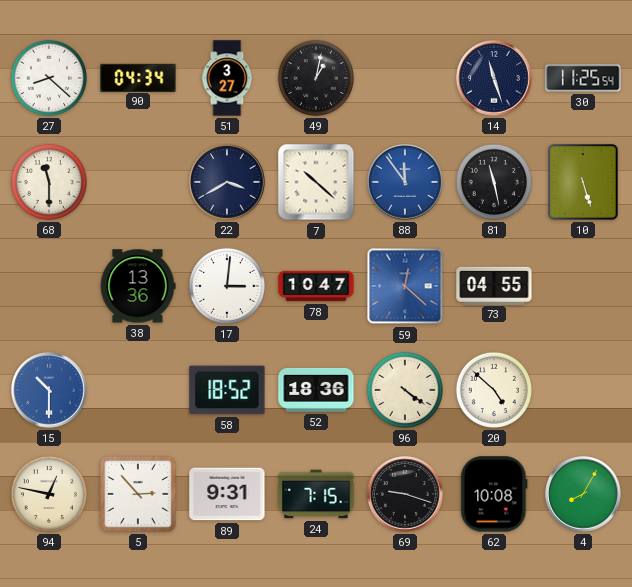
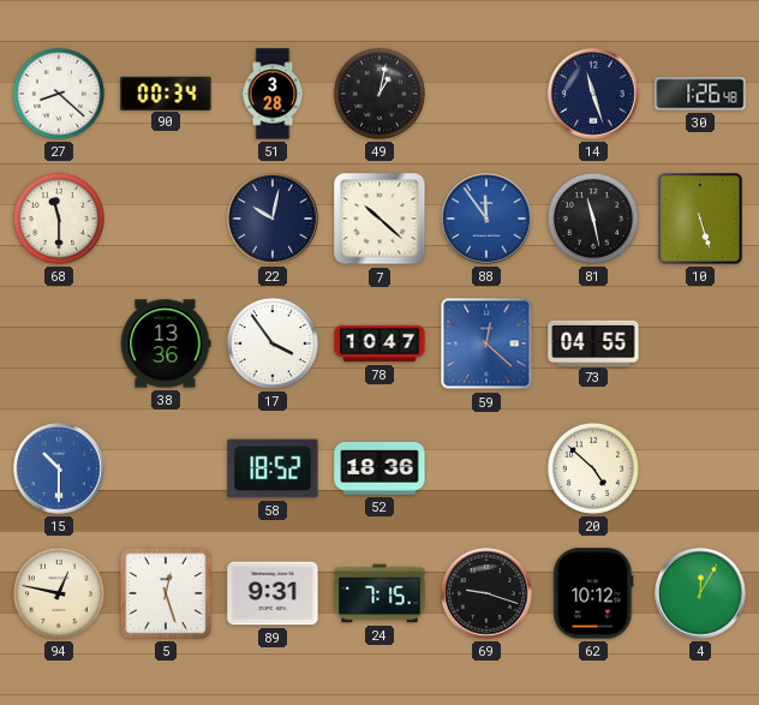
90: 04:34 -> 00:34
51: 3:27 -> 3:28
30: 11:25 -> 1:26
22: 3:40 -> 10:02
17: 3:01 -> 3:54
96: 4:21 -> none
5: 2:53 -> 12:27
62: 10:08 -> 10:12
4: 8:05 -> 12:05
